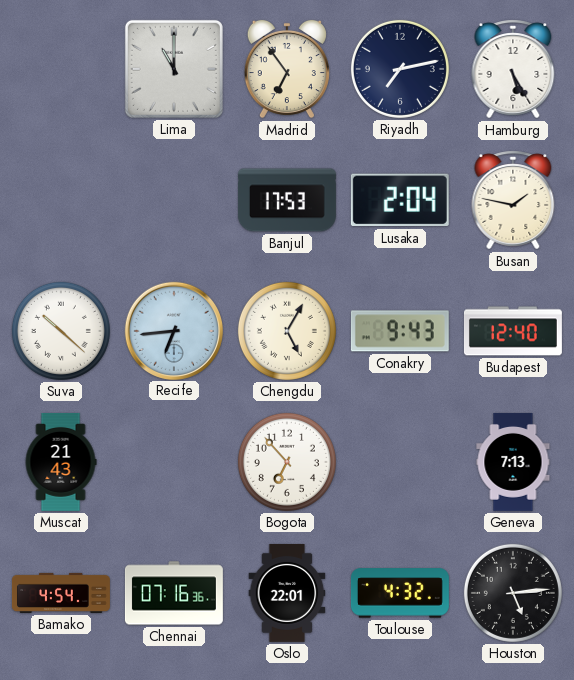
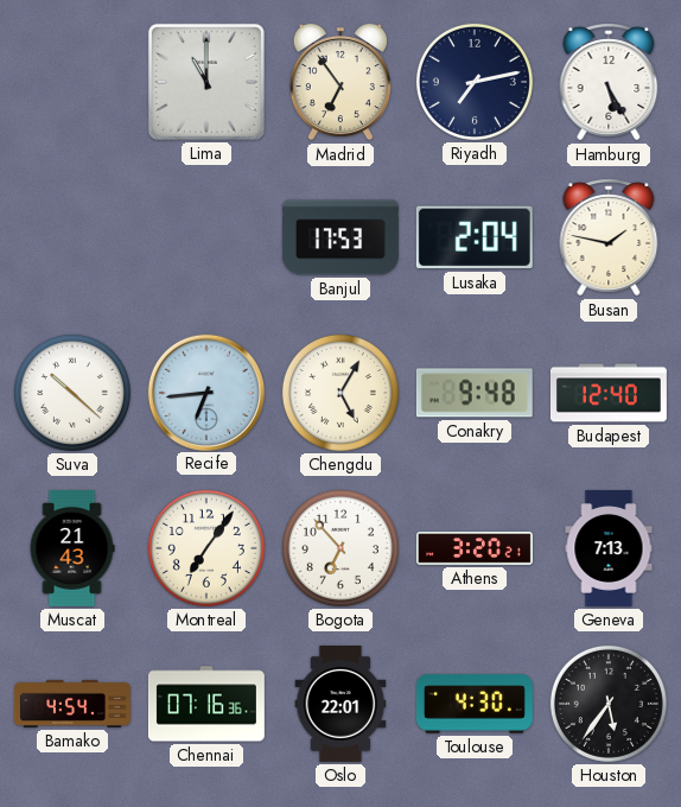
Conakry: 9:43 -> 9:48
Montreal: none -> 7:06
Athens: none -> 3:20
Toulouse: 4:32 -> 4:30
Houston: 5:14 -> 5:36
